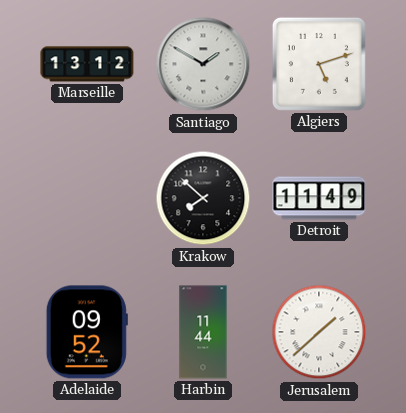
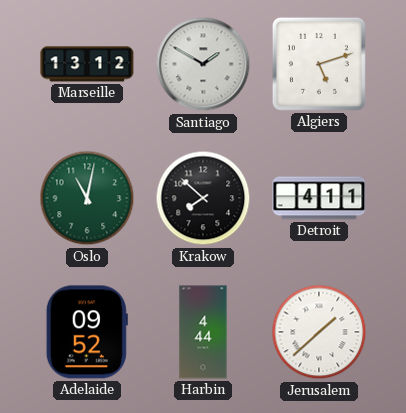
Oslo: none -> 11:02
Detroit: 11:49 -> 4:11
Harbin: 11:44 -> 4:44
